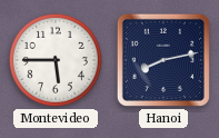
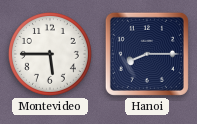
Hanoi: 8:13 -> 8:15
